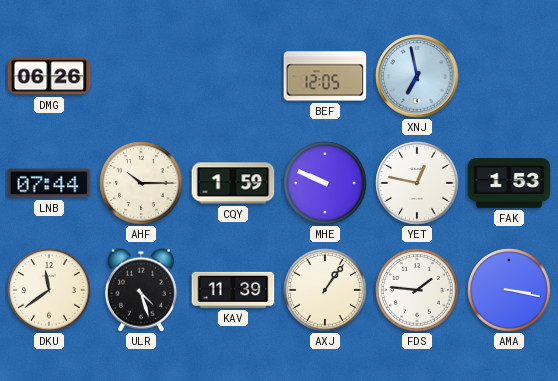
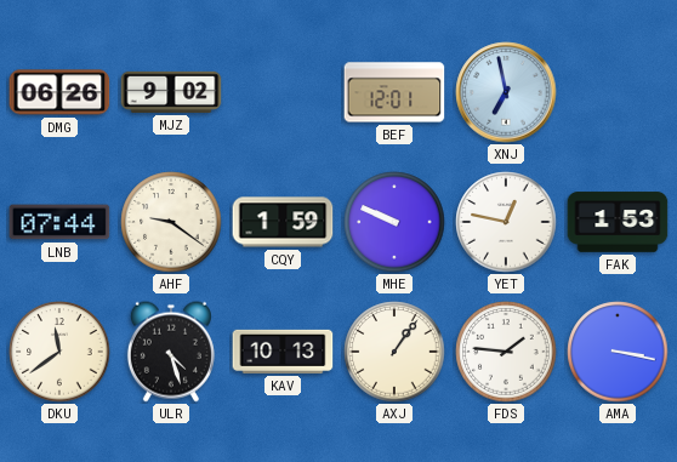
MJZ: none -> 9:02
BEF: 12:05 -> 12:01
AHF: 10:15 -> 9:21
KAV: 11:39 -> 10:13
